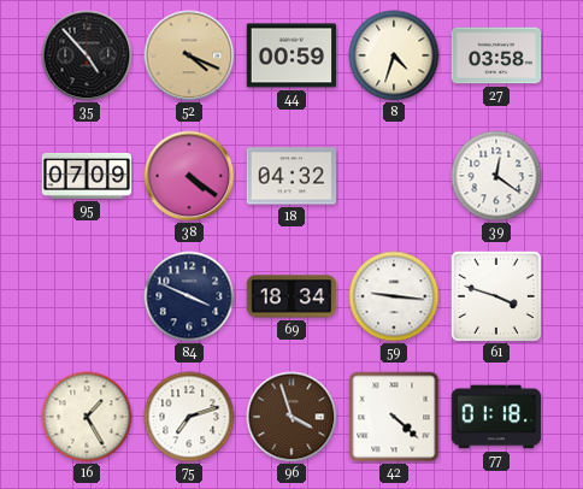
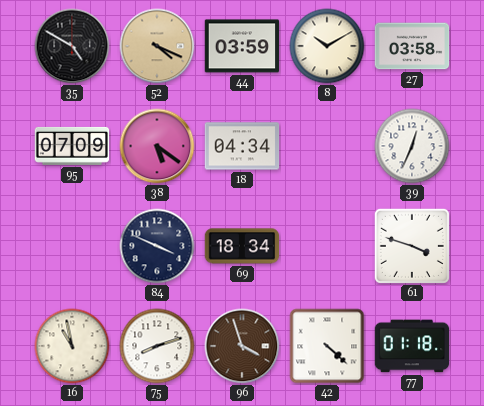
35: 4:53 -> 4:50
44: 00:59 -> 03:59
8: 4:33 -> 10:10
38: 4:21 -> 5:21
18: 04:32 -> 04:34
39: 12:21 -> 12:34
59: 9:16 -> none
16: 1:25 -> 10:58
75: 7:12 -> 8:12
